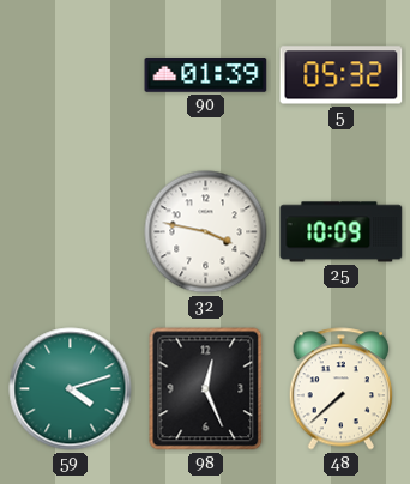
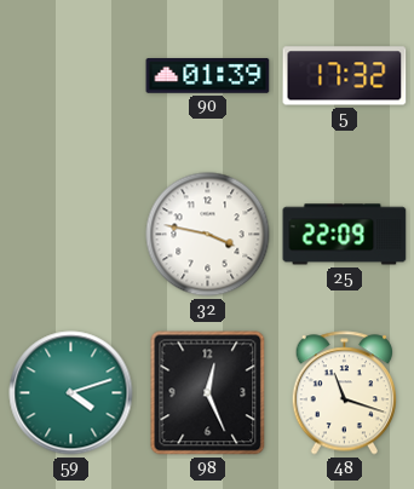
5: 05:32 -> 17:32
25: 10:09 -> 22:09
48: 7:38 -> 11:18
